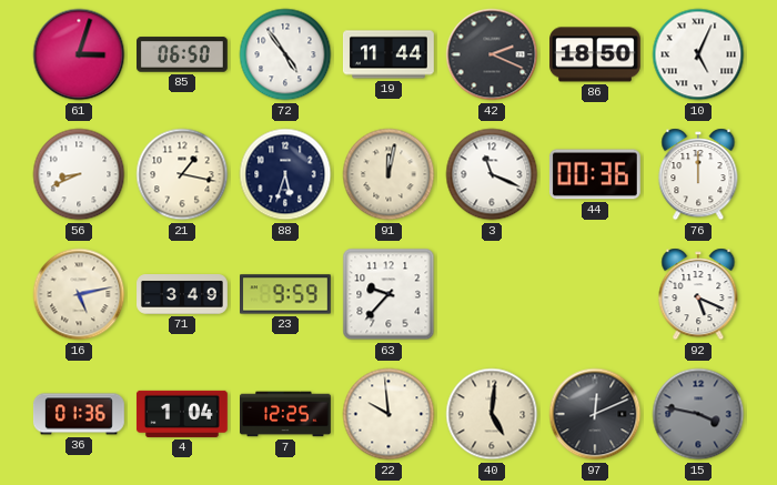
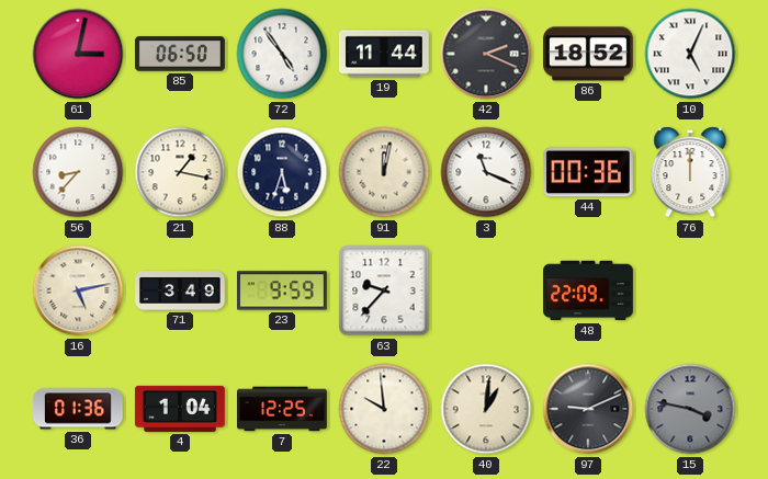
61: 3:03 -> 3:02
86: 18:50 -> 18:52
56: 8:41 -> 8:37
48: none -> 22:09
92: 5:19 -> none
40: 5:01 -> 1:01
97: 12:11 -> 9:11
